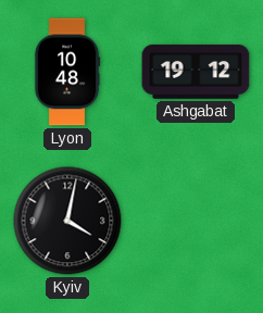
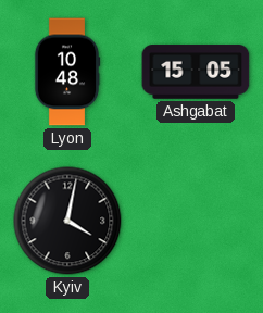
Ashgabat: 19:12 -> 15:05
